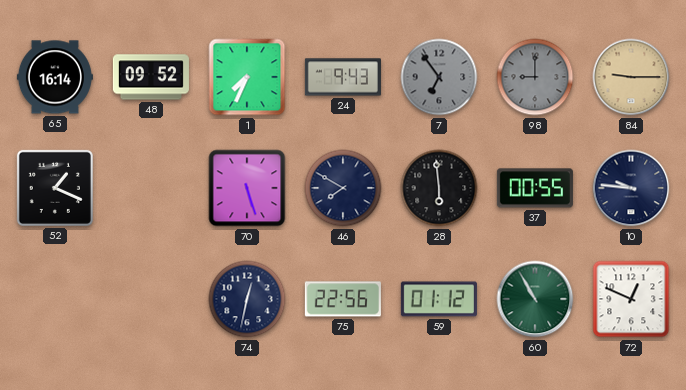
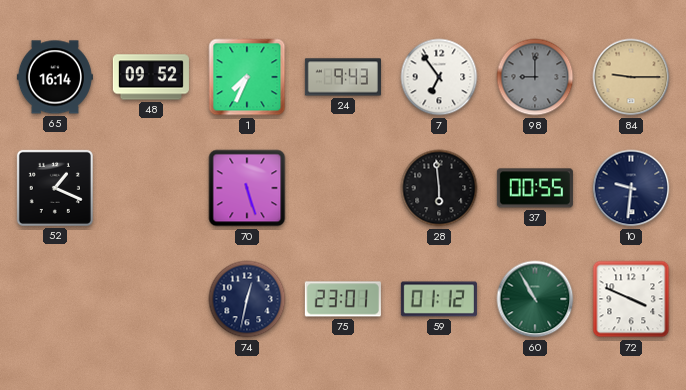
7 dial: grey -> white
46: 7:50 -> none
10: 9:46 -> 9:31
75: 22:56 -> 23:01
72: 12:49 -> 3:49
